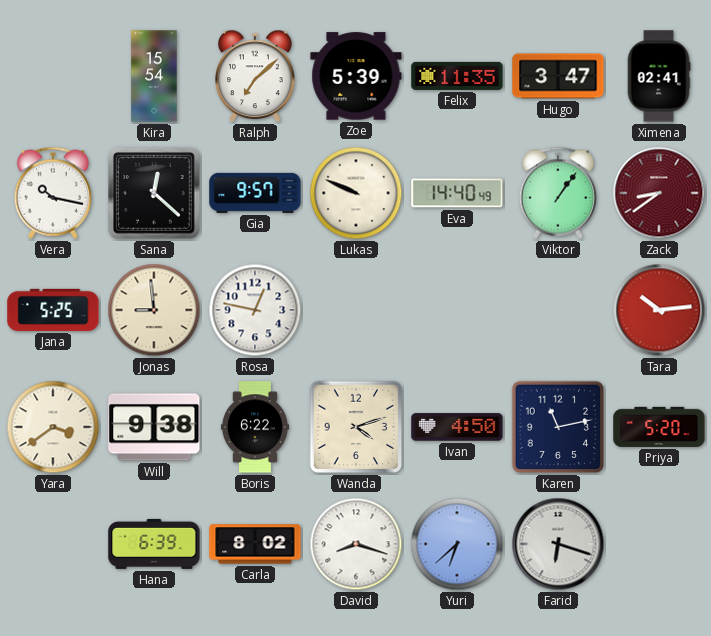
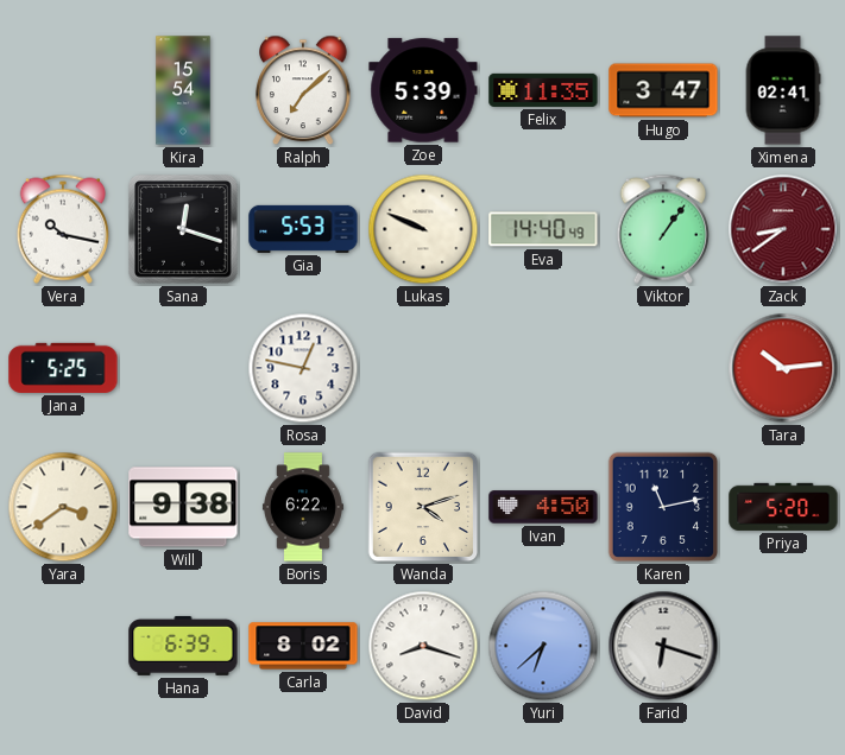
Sana: 12:22 -> 12:18
Gia: 9:57 -> 5:53
Jonas: 8:59 -> none
